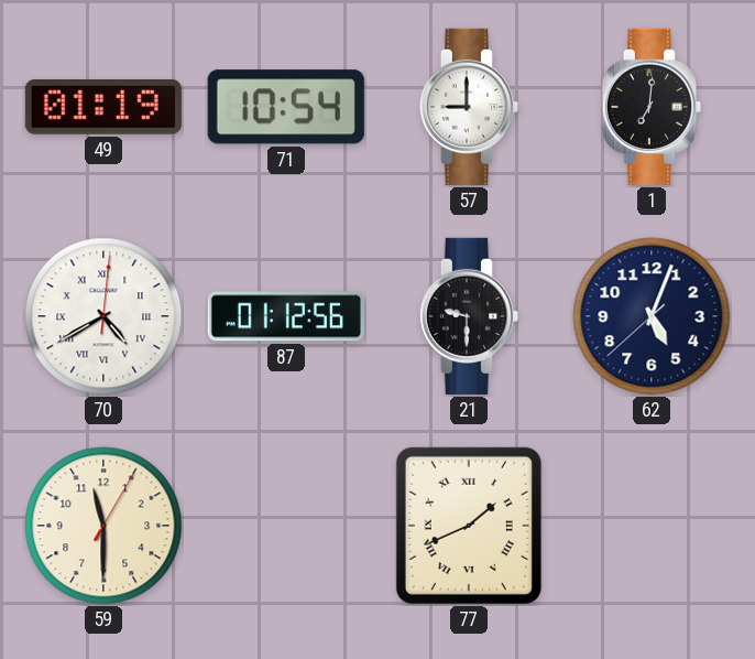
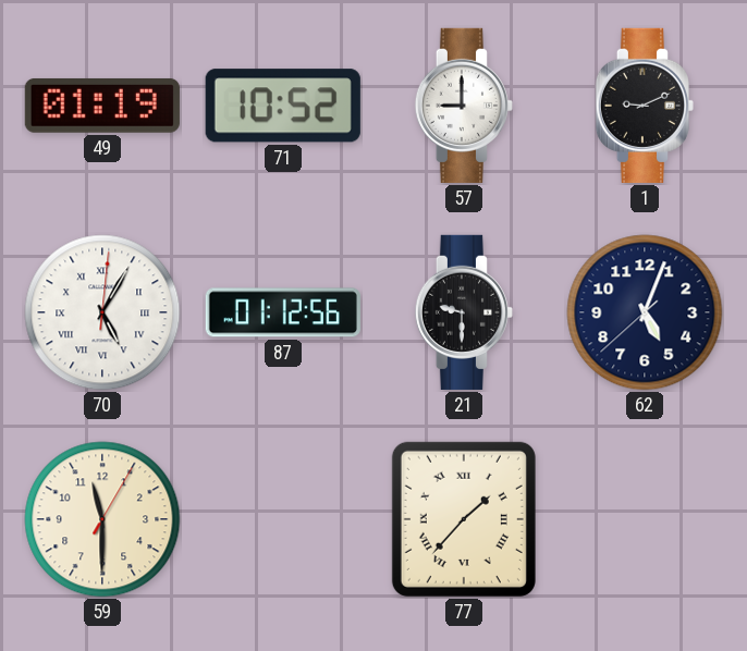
71: 10:54 -> 10:52
1: 7:01 -> 9:11
70: 4:40 -> 5:05
77: 1:41 -> 1:37
